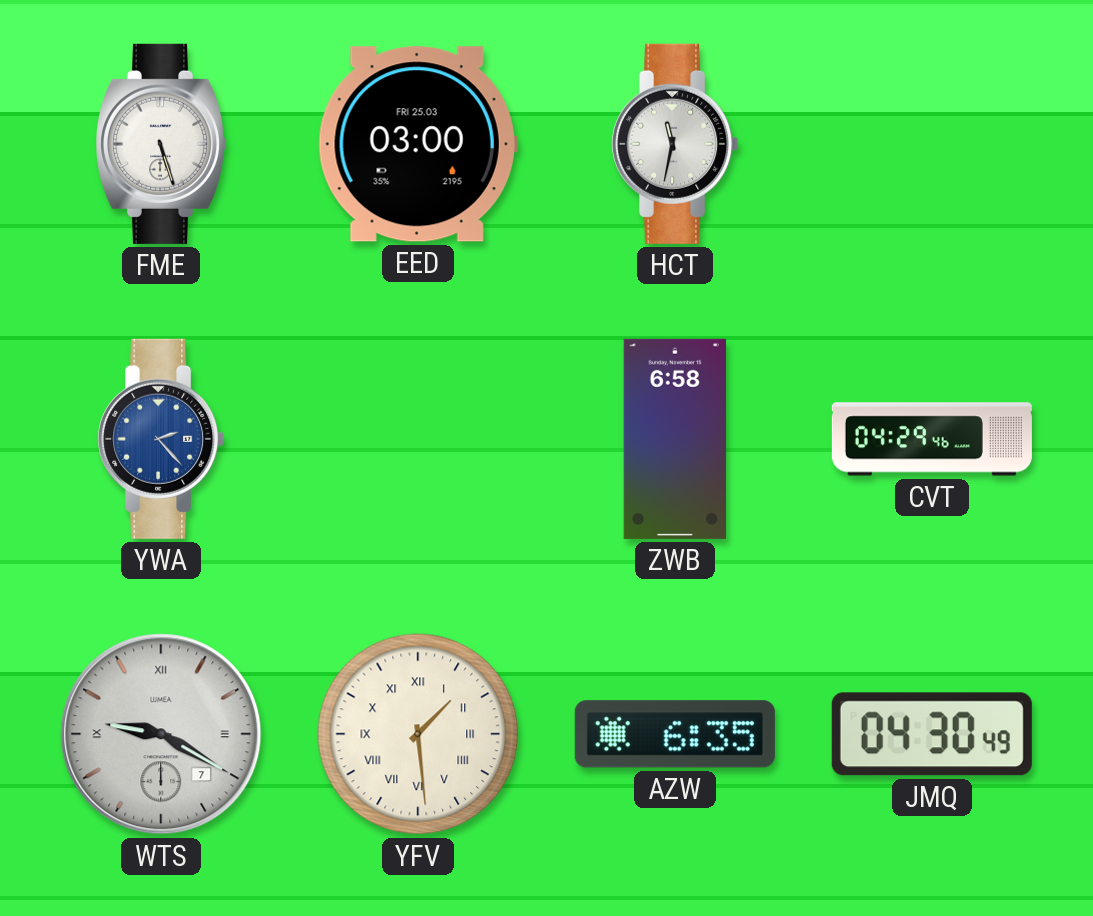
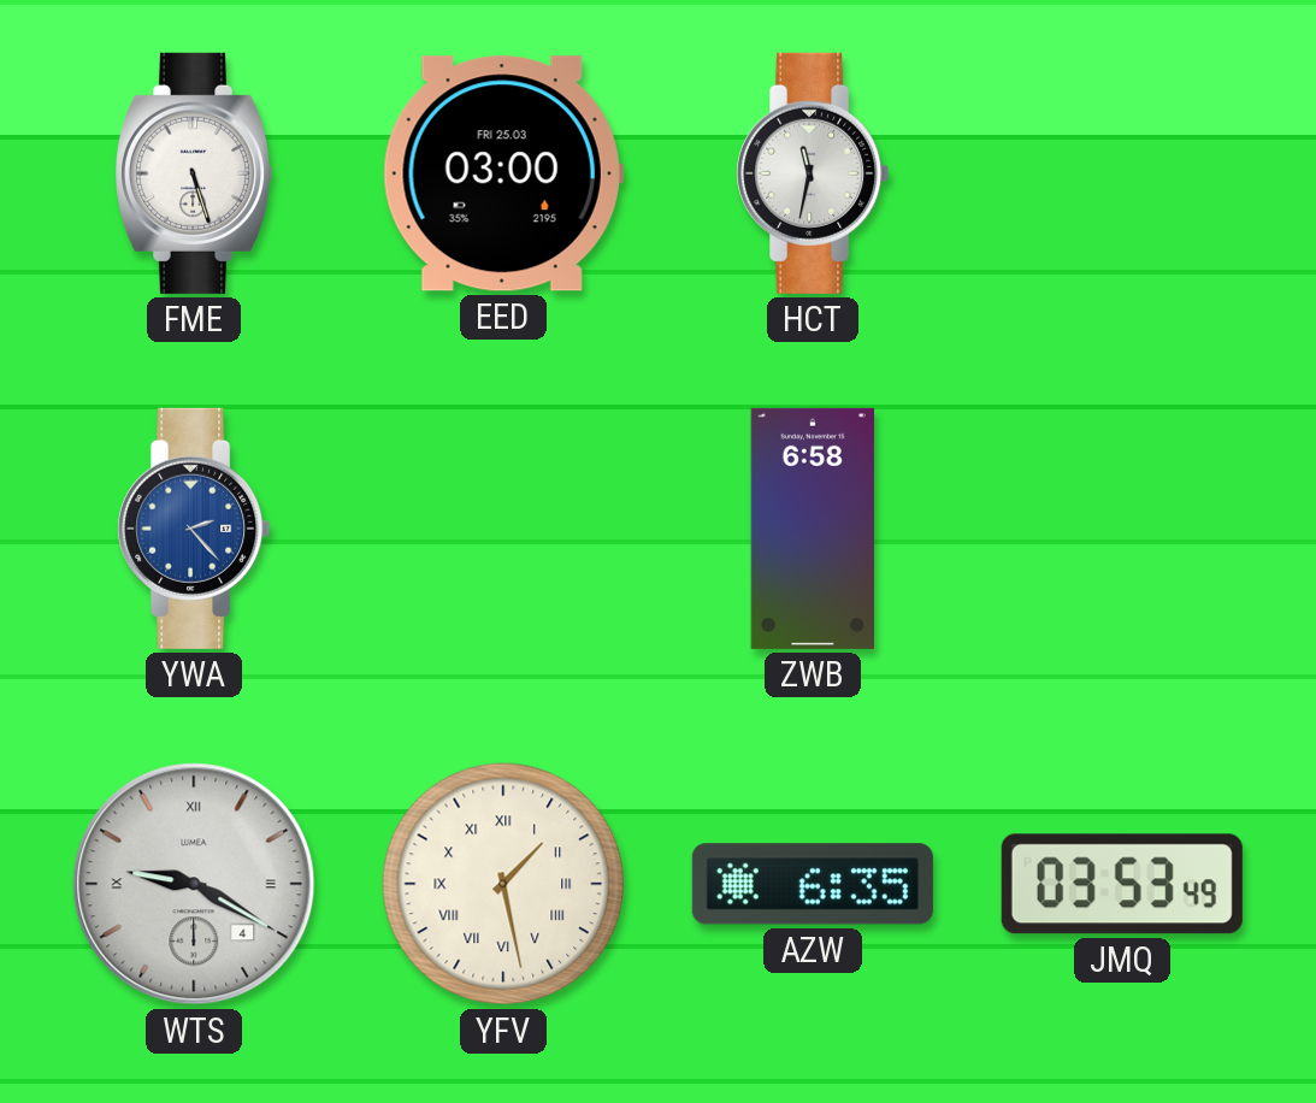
CVT: 04:29 -> none
WTS date: 7 -> 4
YFV: 1:29 -> 1:28
JMQ: 04:30 -> 03:53
